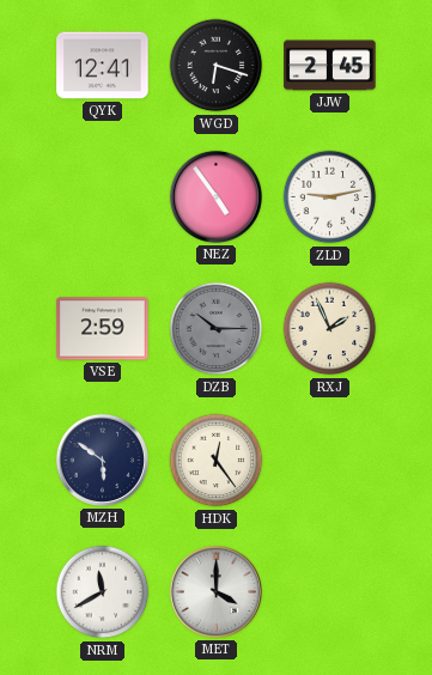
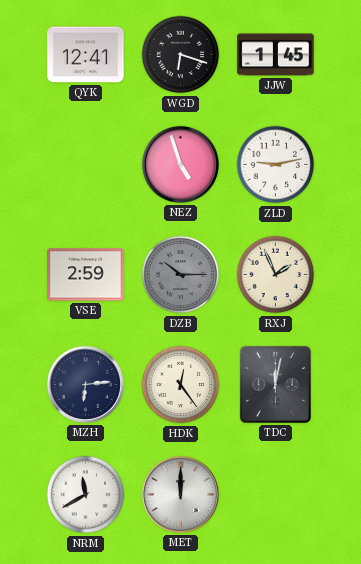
JJW: 2:45 -> 1:45
NEZ: 4:54 -> 4:57
MZH: 5:51 -> 6:14
TDC: none -> 12:02
MET: 4:00 -> 12:00
